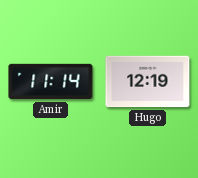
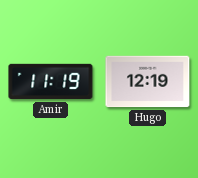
Amir: 11:14 -> 11:19
